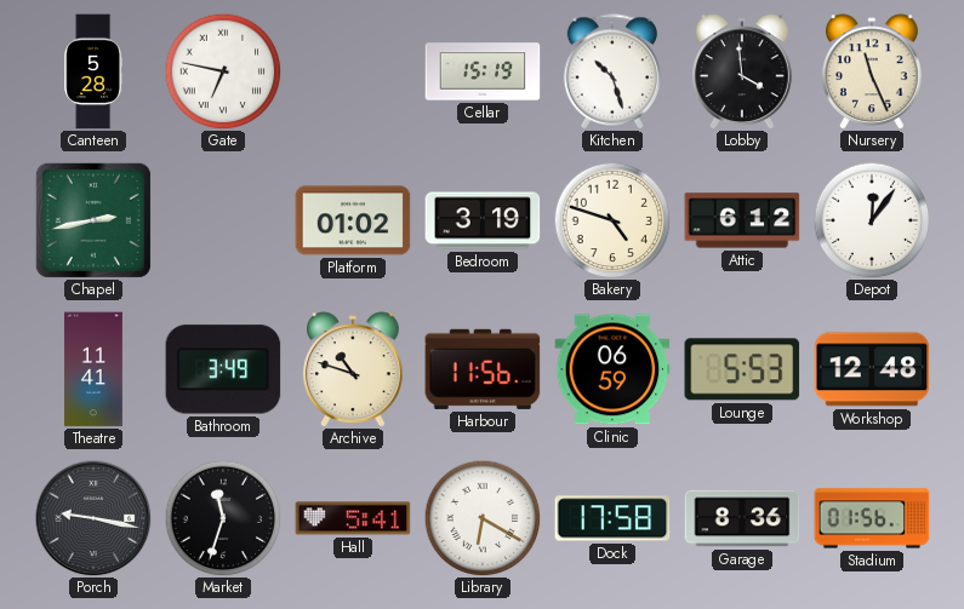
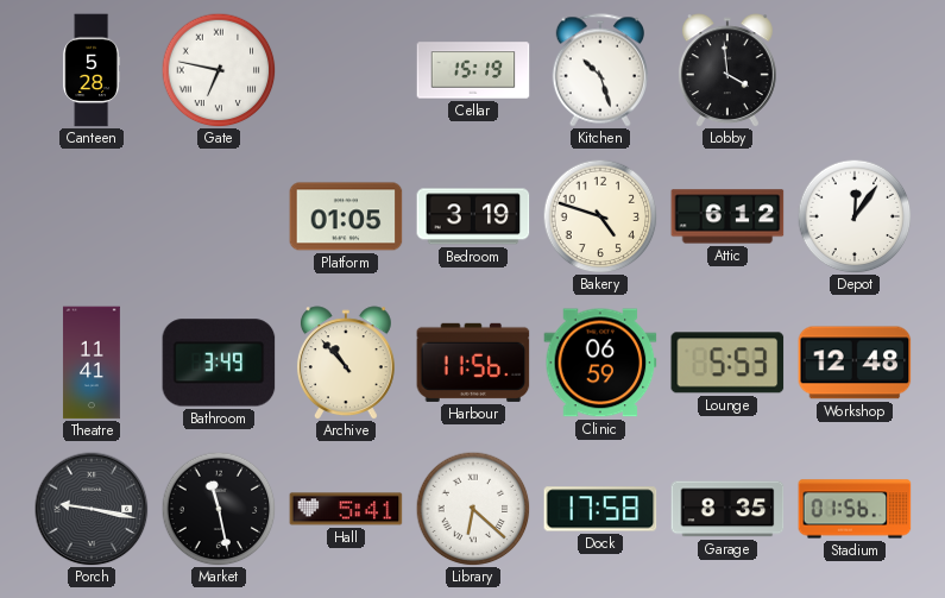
Nursery: 11:26 -> none
Chapel: 2:43 -> none
Platform: 01:02 -> 01:05
Archive: 10:48 -> 10:53
Market: 11:33 -> 11:28
Library: 6:20 -> 6:22
Garage: 8:36 -> 8:35
